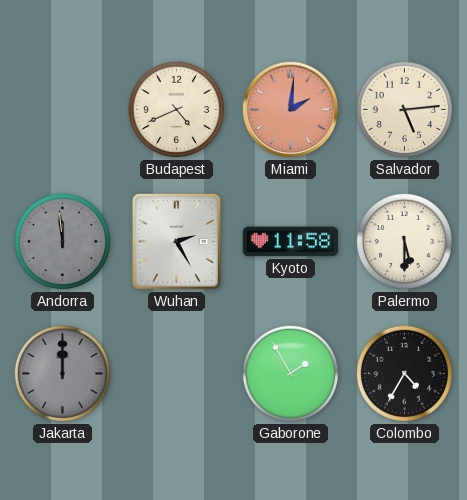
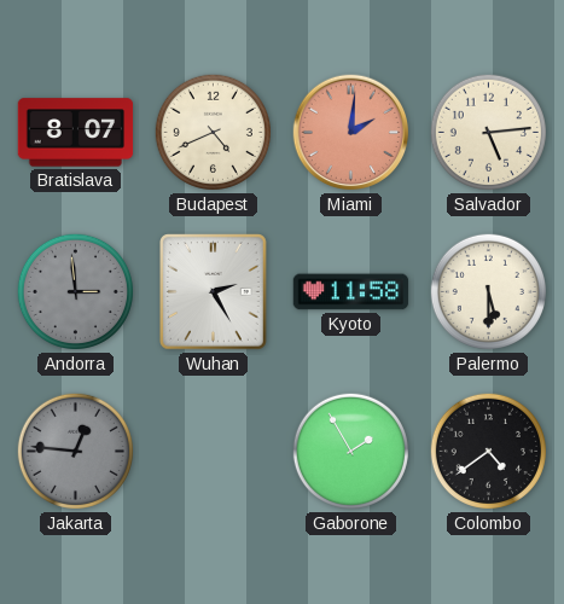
Bratislava: none -> 8:07
Andorra: 11:59 -> 2:59
Jakarta: 12:00 -> 12:46
Colombo: 4:35 -> 4:39
